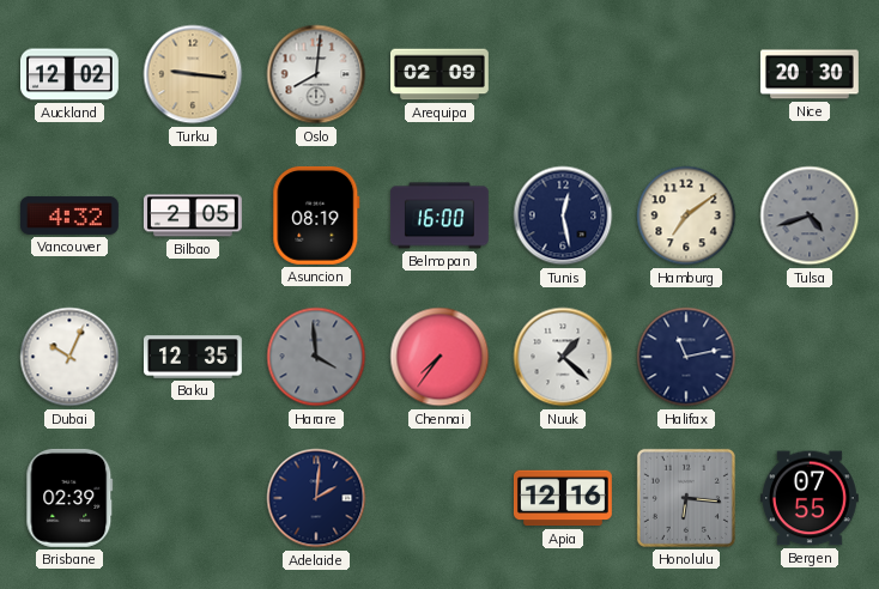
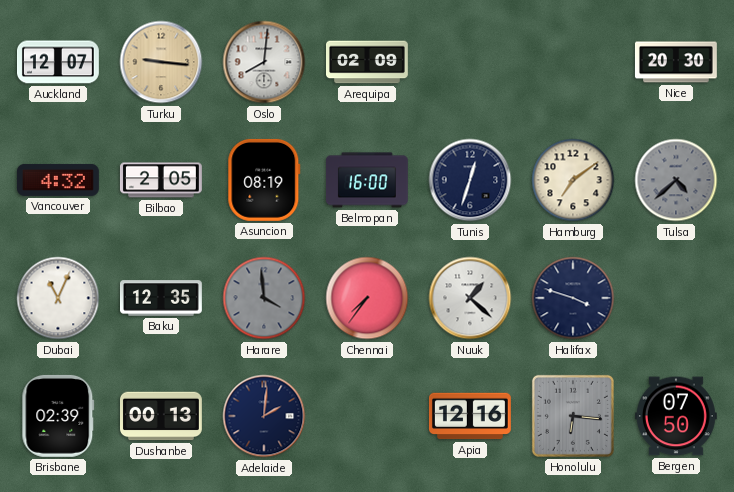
Auckland: 12:02 -> 12:07
Tunis: 12:28 -> 12:33
Tulsa: 4:42 -> 4:38
Dubai: 10:04 -> 11:04
Halifax: 11:13 -> 3:48
Dushanbe: none -> 00:13
Bergen: 07:55 -> 07:50
